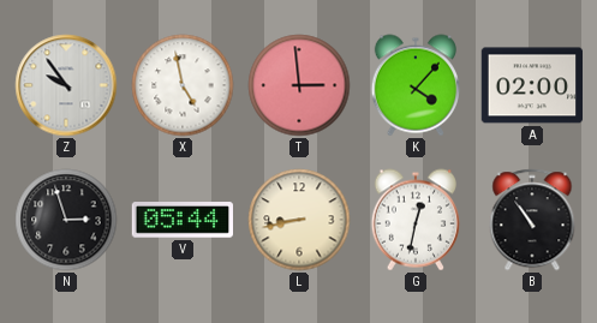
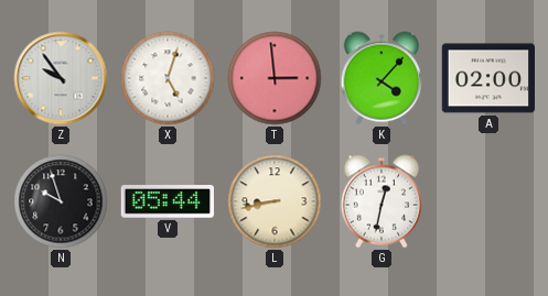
X: 4:58 -> 5:03
N: 2:57 -> 9:57
B: 10:54 -> none
